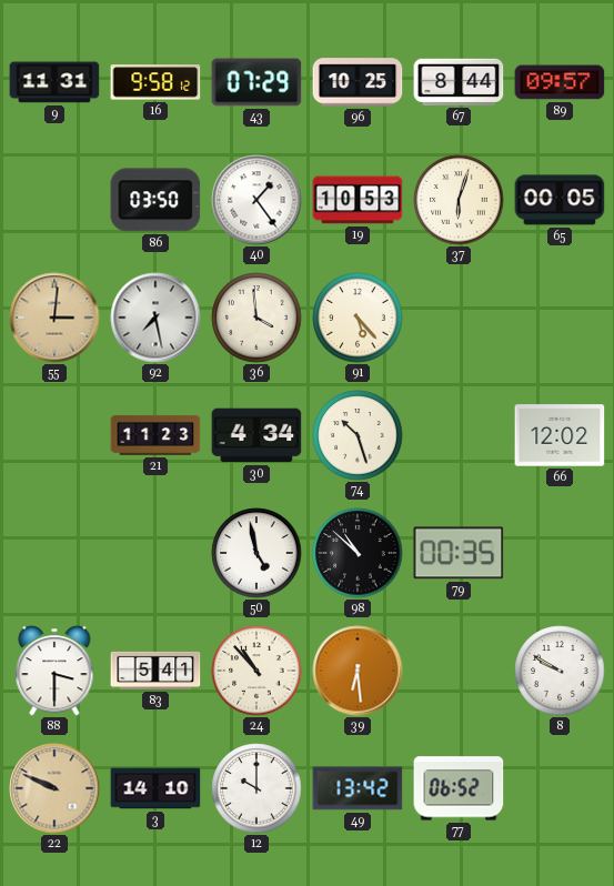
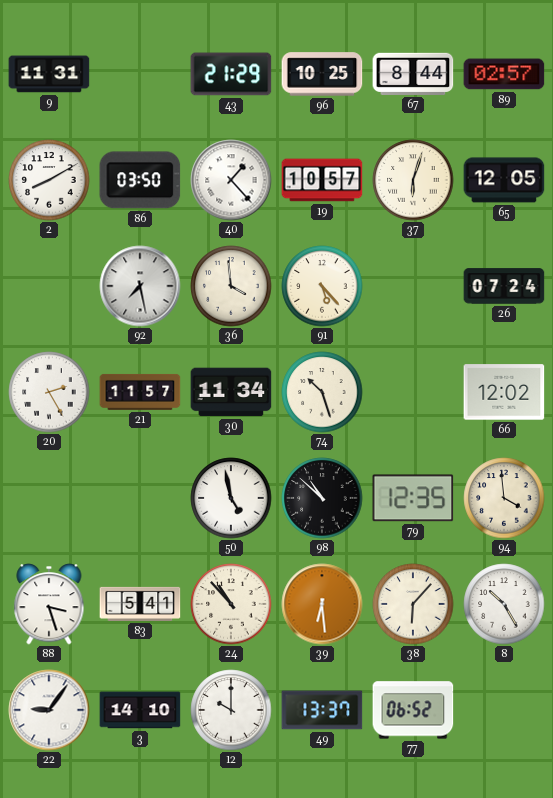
16: 9:58 -> none
43: 07:29 -> 21:29
89: 09:57 -> 02:57
2: none -> 8:10
40: 1:24 -> 1:23
19: 10:53 -> 10:57
65: 00:05 -> 12:05
55: 3:01 -> none
26: none -> 07:24
20: none -> 2:25
21: 11:23 -> 11:57
30: 4:34 -> 11:34
79: 00:35 -> 12:35
94: none -> 3:59
88: 3:30 -> 3:27
38: none -> 6:07
8: 9:50 -> 10:25
22: 9:49 -> 9:06
22 dial: champagne -> white
49: 13:42 -> 13:37
